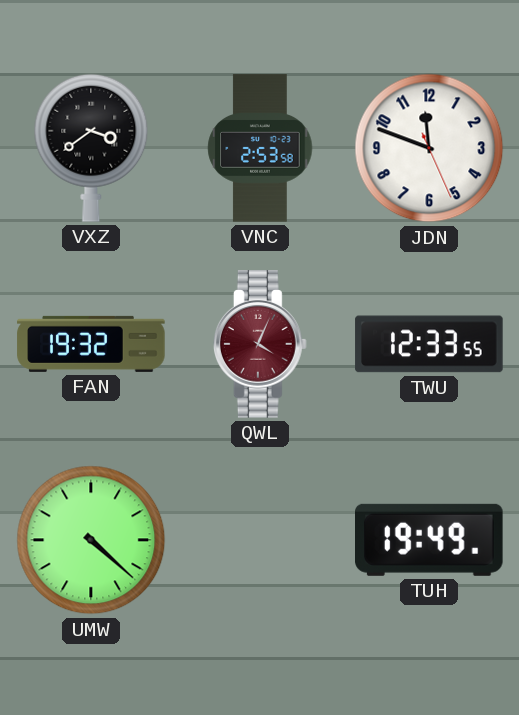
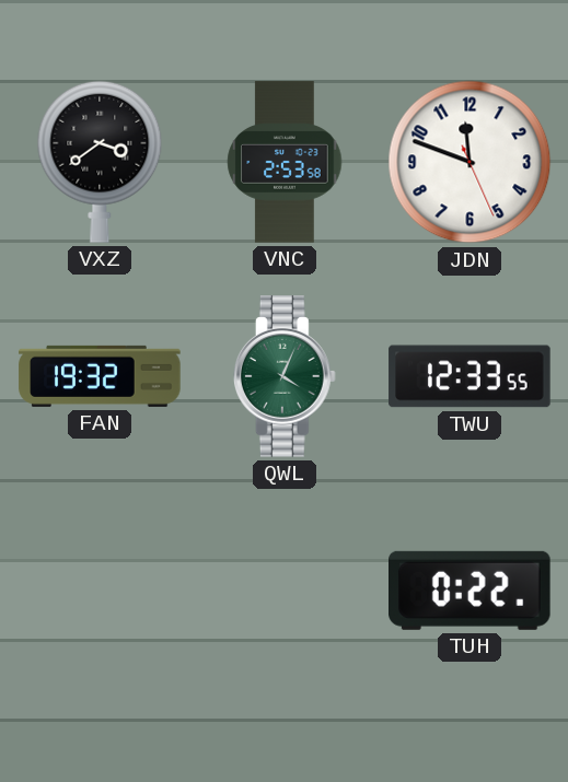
QWL dial: burgundy -> green
UMW: 4:22 -> none
TUH: 19:49 -> 0:22
